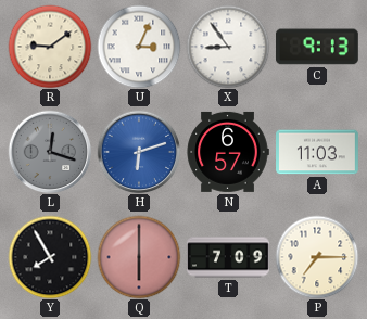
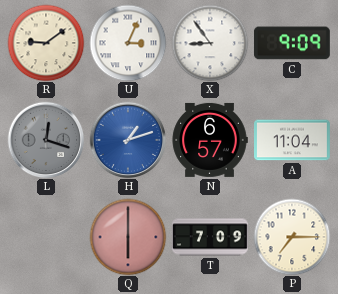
C: 9:13 -> 9:09
H: 6:12 -> 1:12
A: 11:03 -> 11:04
Y: 7:55 -> none
